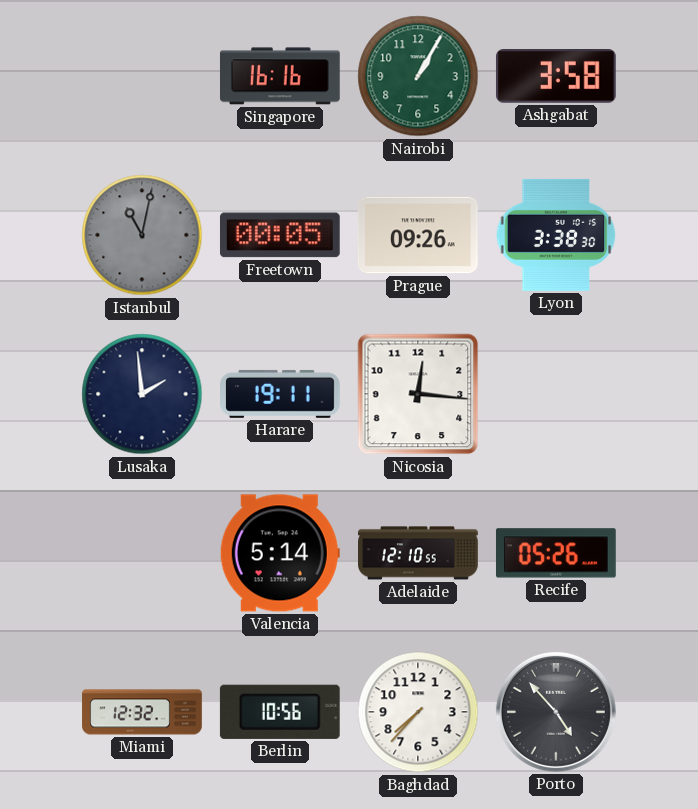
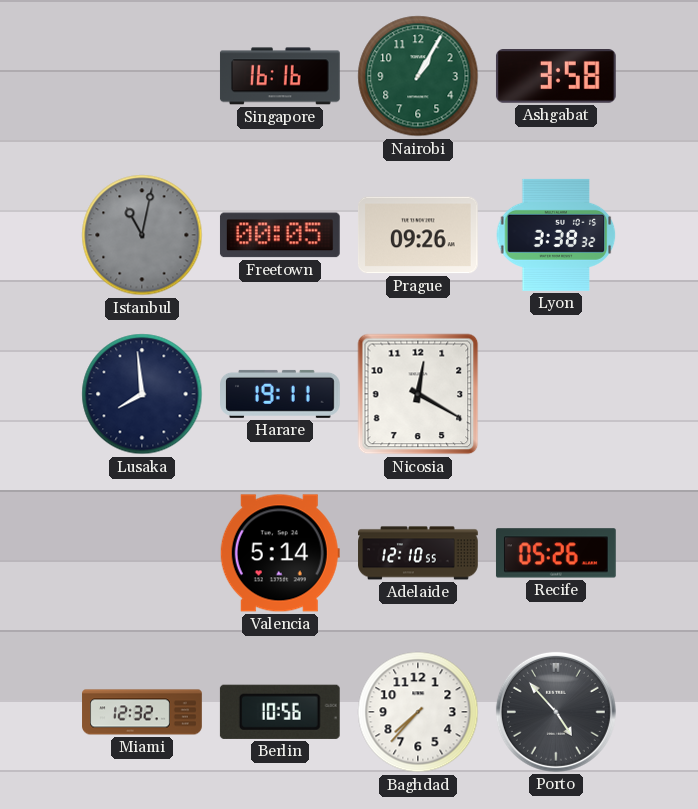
Lyon: 3:38:30 -> 3:38:32
Lusaka: 1:59 -> 7:59
Nicosia: 12:16 -> 12:20
